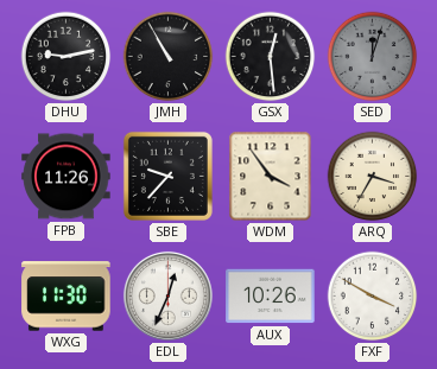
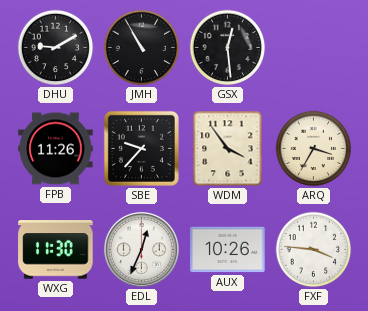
DHU: 9:13 -> 9:10
SED: 12:03 -> none
FXF: 3:50 -> 3:46
